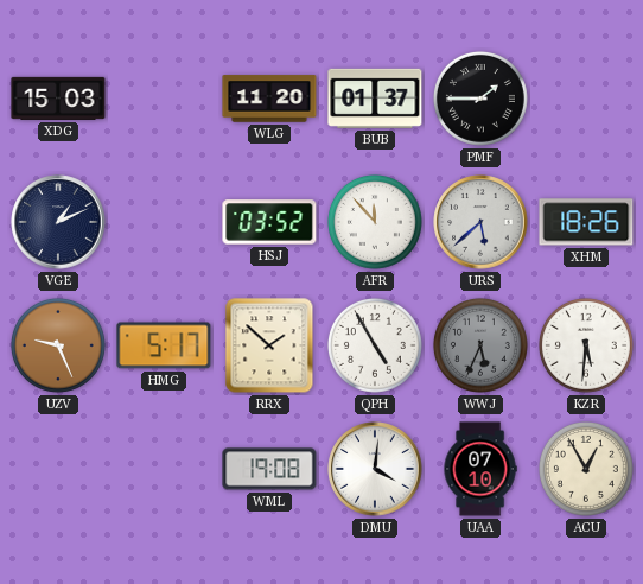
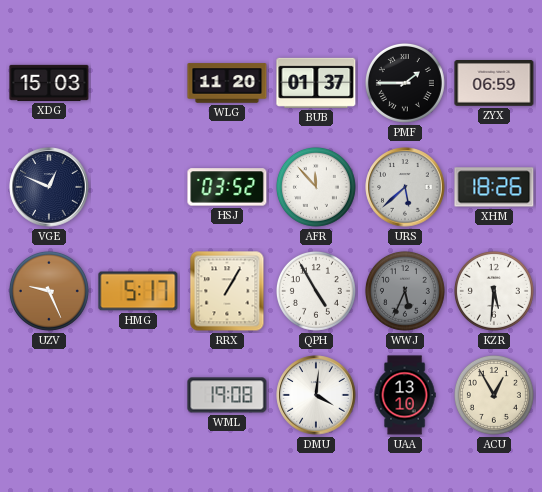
ZYX: none -> 06:59
VGE: 1:11 -> 12:49
RRX: 1:52 -> 1:05
UAA: 07:10 -> 13:10
